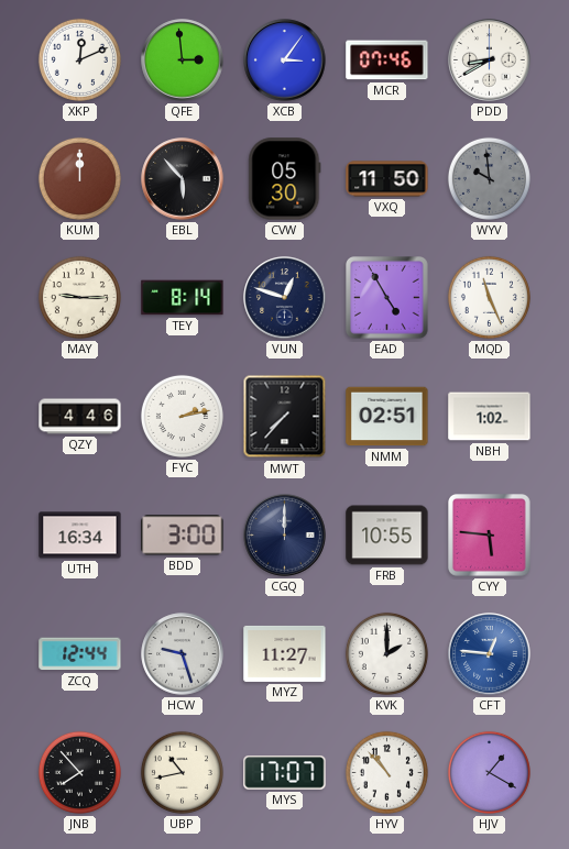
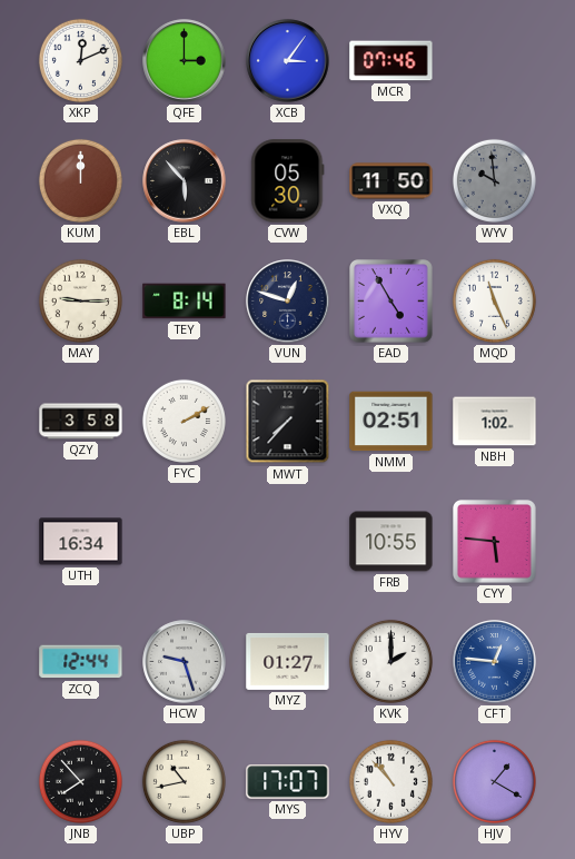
QFE: 2:59 -> 3:00
PDD: 8:40 -> none
QZY: 4:46 -> 3:58
FYC: 2:13 -> 2:10
BDD: 3:00 -> none
CGQ: 12:00 -> none
MYZ: 11:27 -> 01:27
